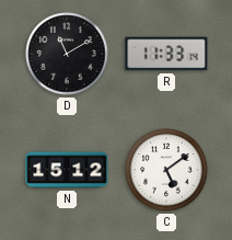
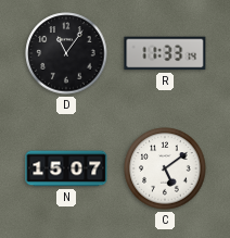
D: 11:10 -> 11:06
N: 15:12 -> 15:07
